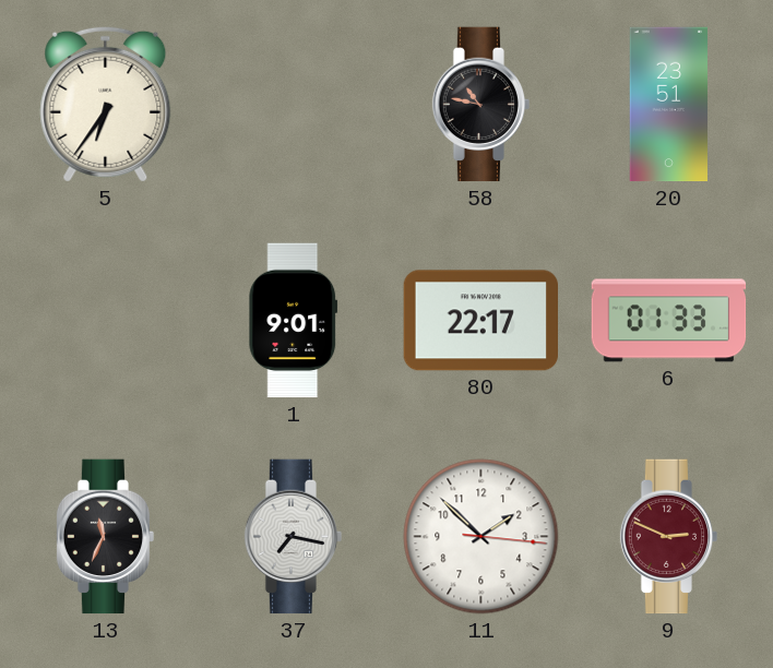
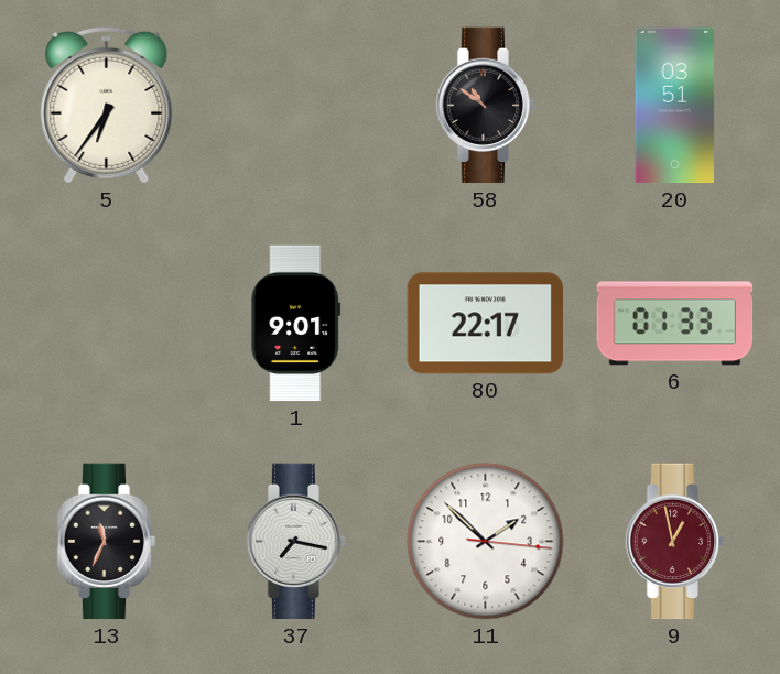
58: 10:47 -> 10:51
20: 23:51 -> 03:51
9: 2:49 -> 12:58
